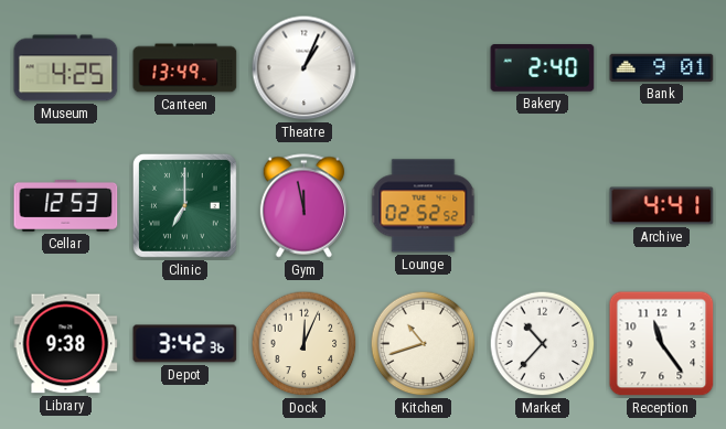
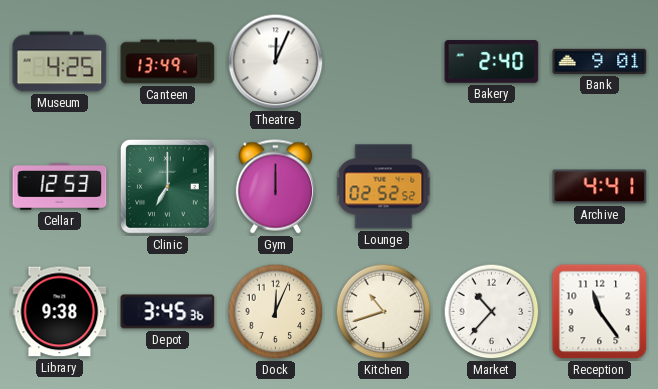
Theatre: 1:04 -> 12:04
Gym: 11:58 -> 12:00
Depot: 3:42 -> 3:45
